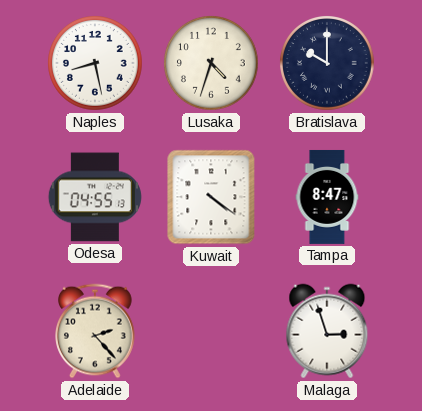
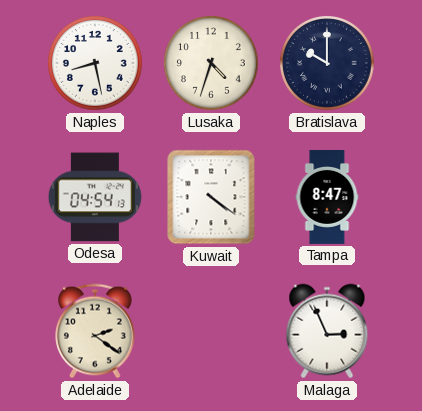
Odesa: 04:55 -> 04:54
Adelaide: 2:23 -> 2:21
Malaga: 2:57 -> 2:56
